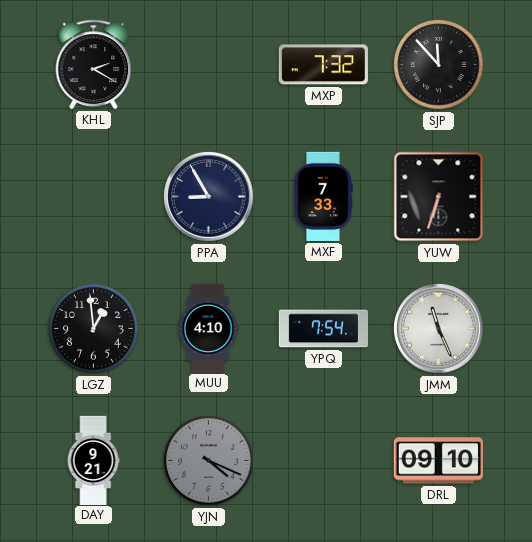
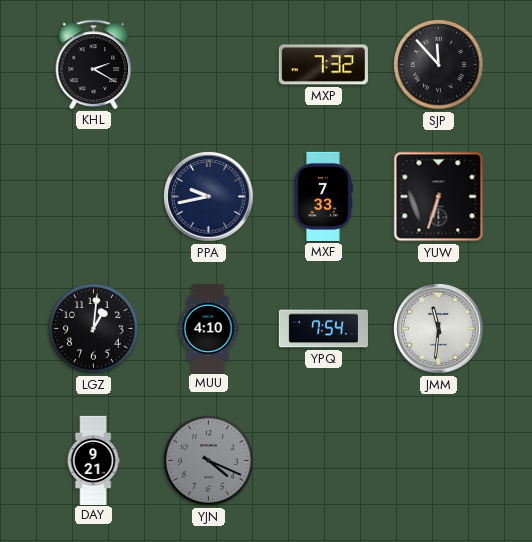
PPA: 8:55 -> 9:43
LGZ: 12:59 -> 1:01
JMM: 11:26 -> 11:31
DRL: 09:10 -> none
